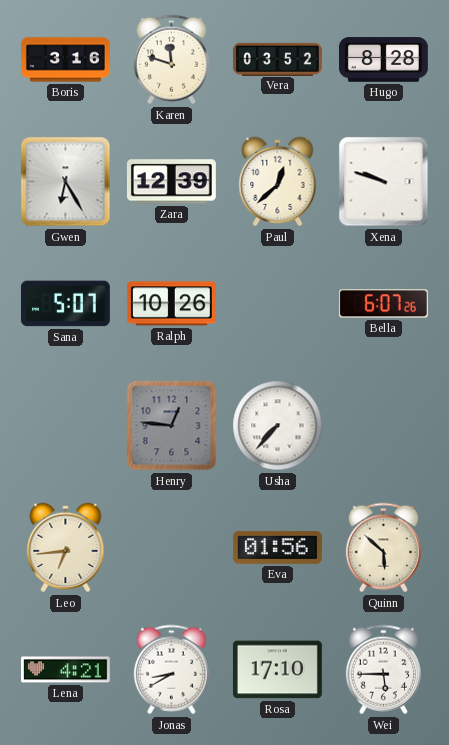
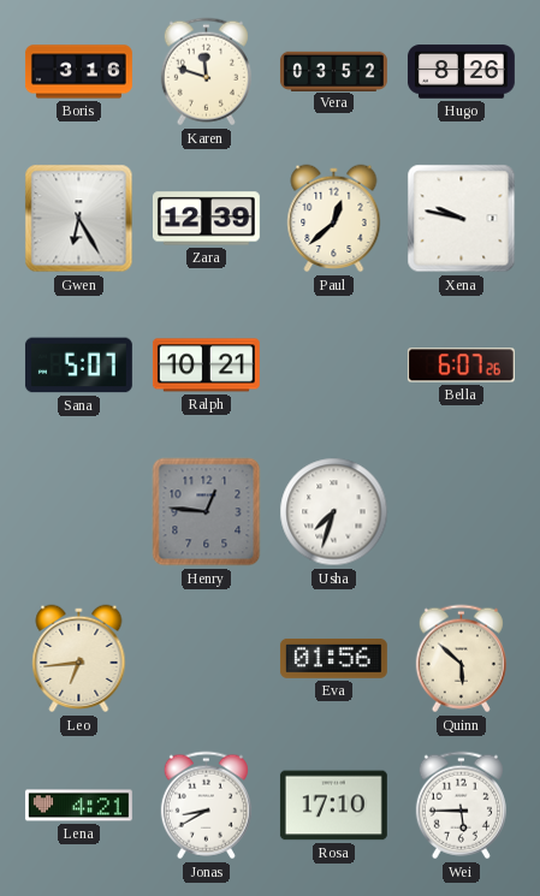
Hugo: 8:28 -> 8:26
Xena: 9:48 -> 9:47
Ralph: 10:26 -> 10:21
Usha: 7:37 -> 7:33
